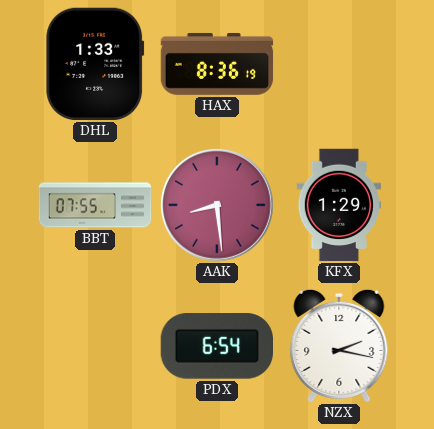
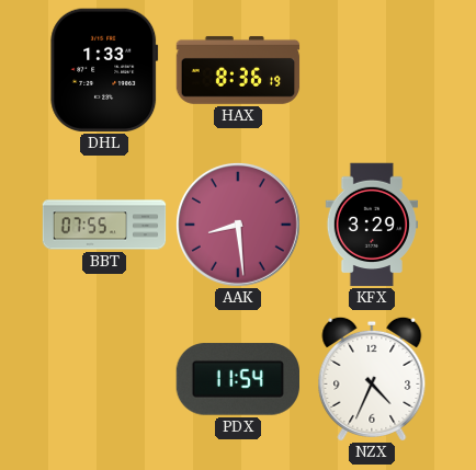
KFX: 1:29 -> 3:29
PDX: 6:54 -> 11:54
NZX: 2:17 -> 4:34
